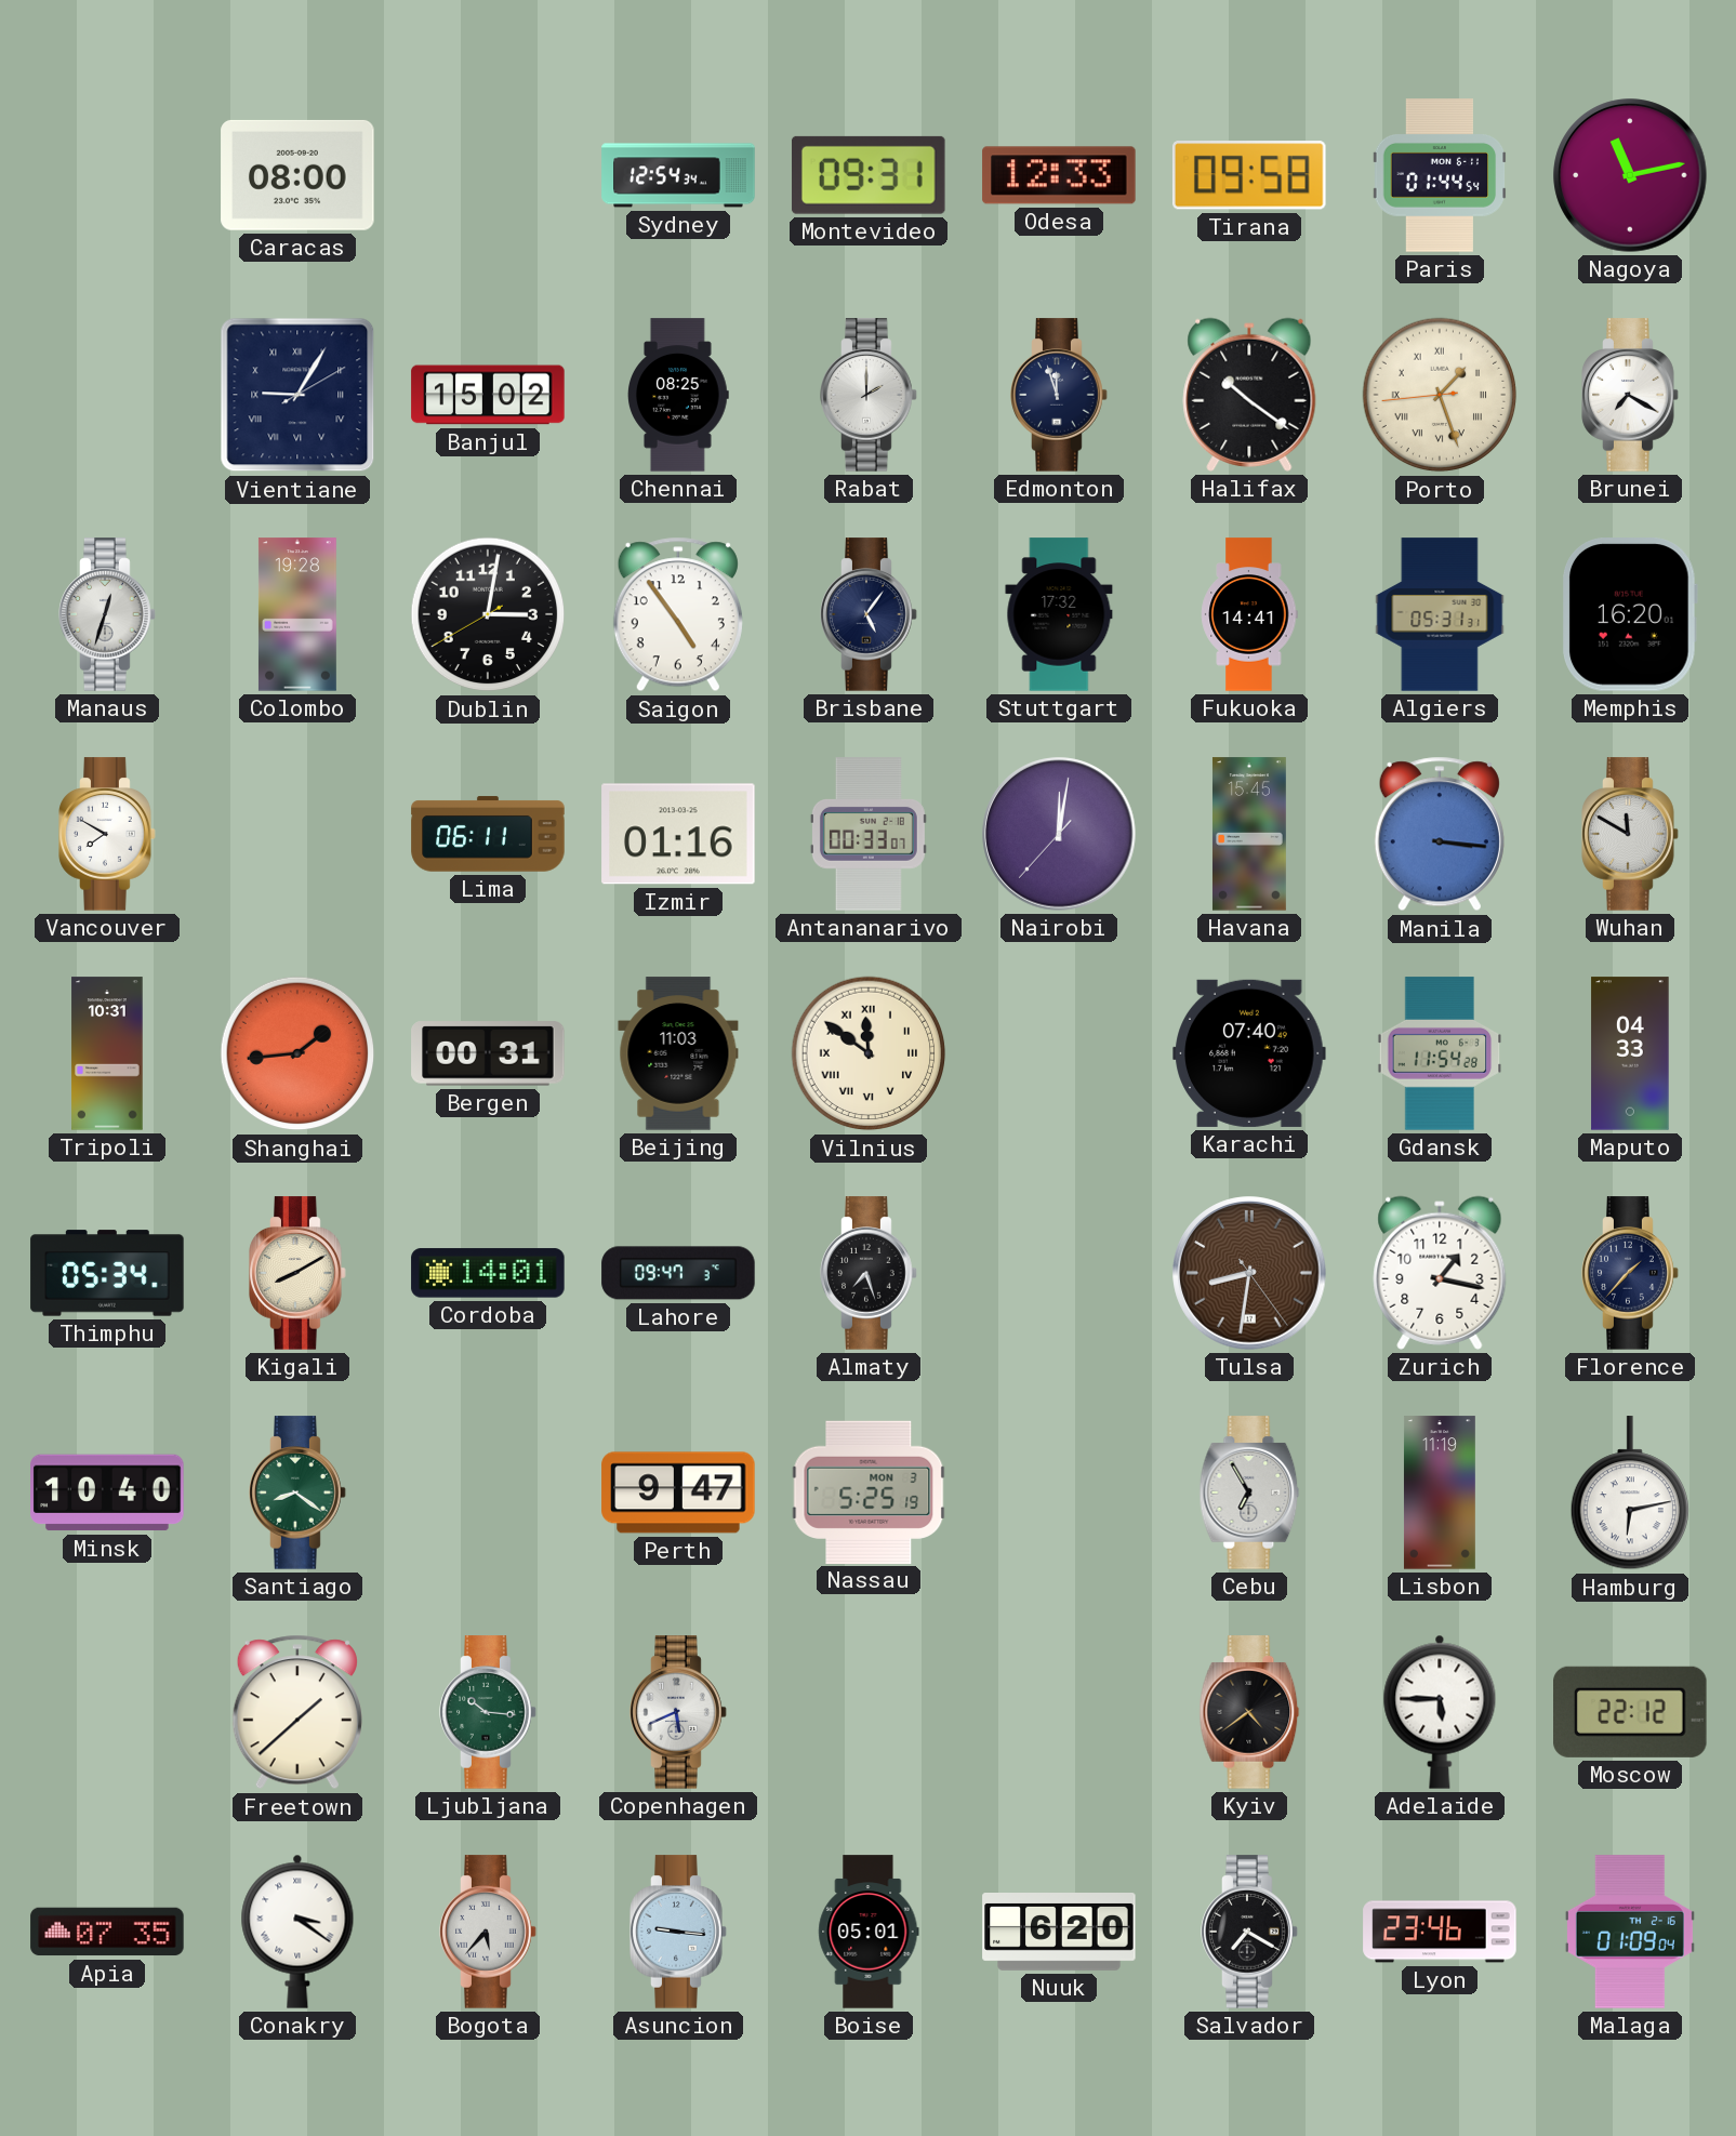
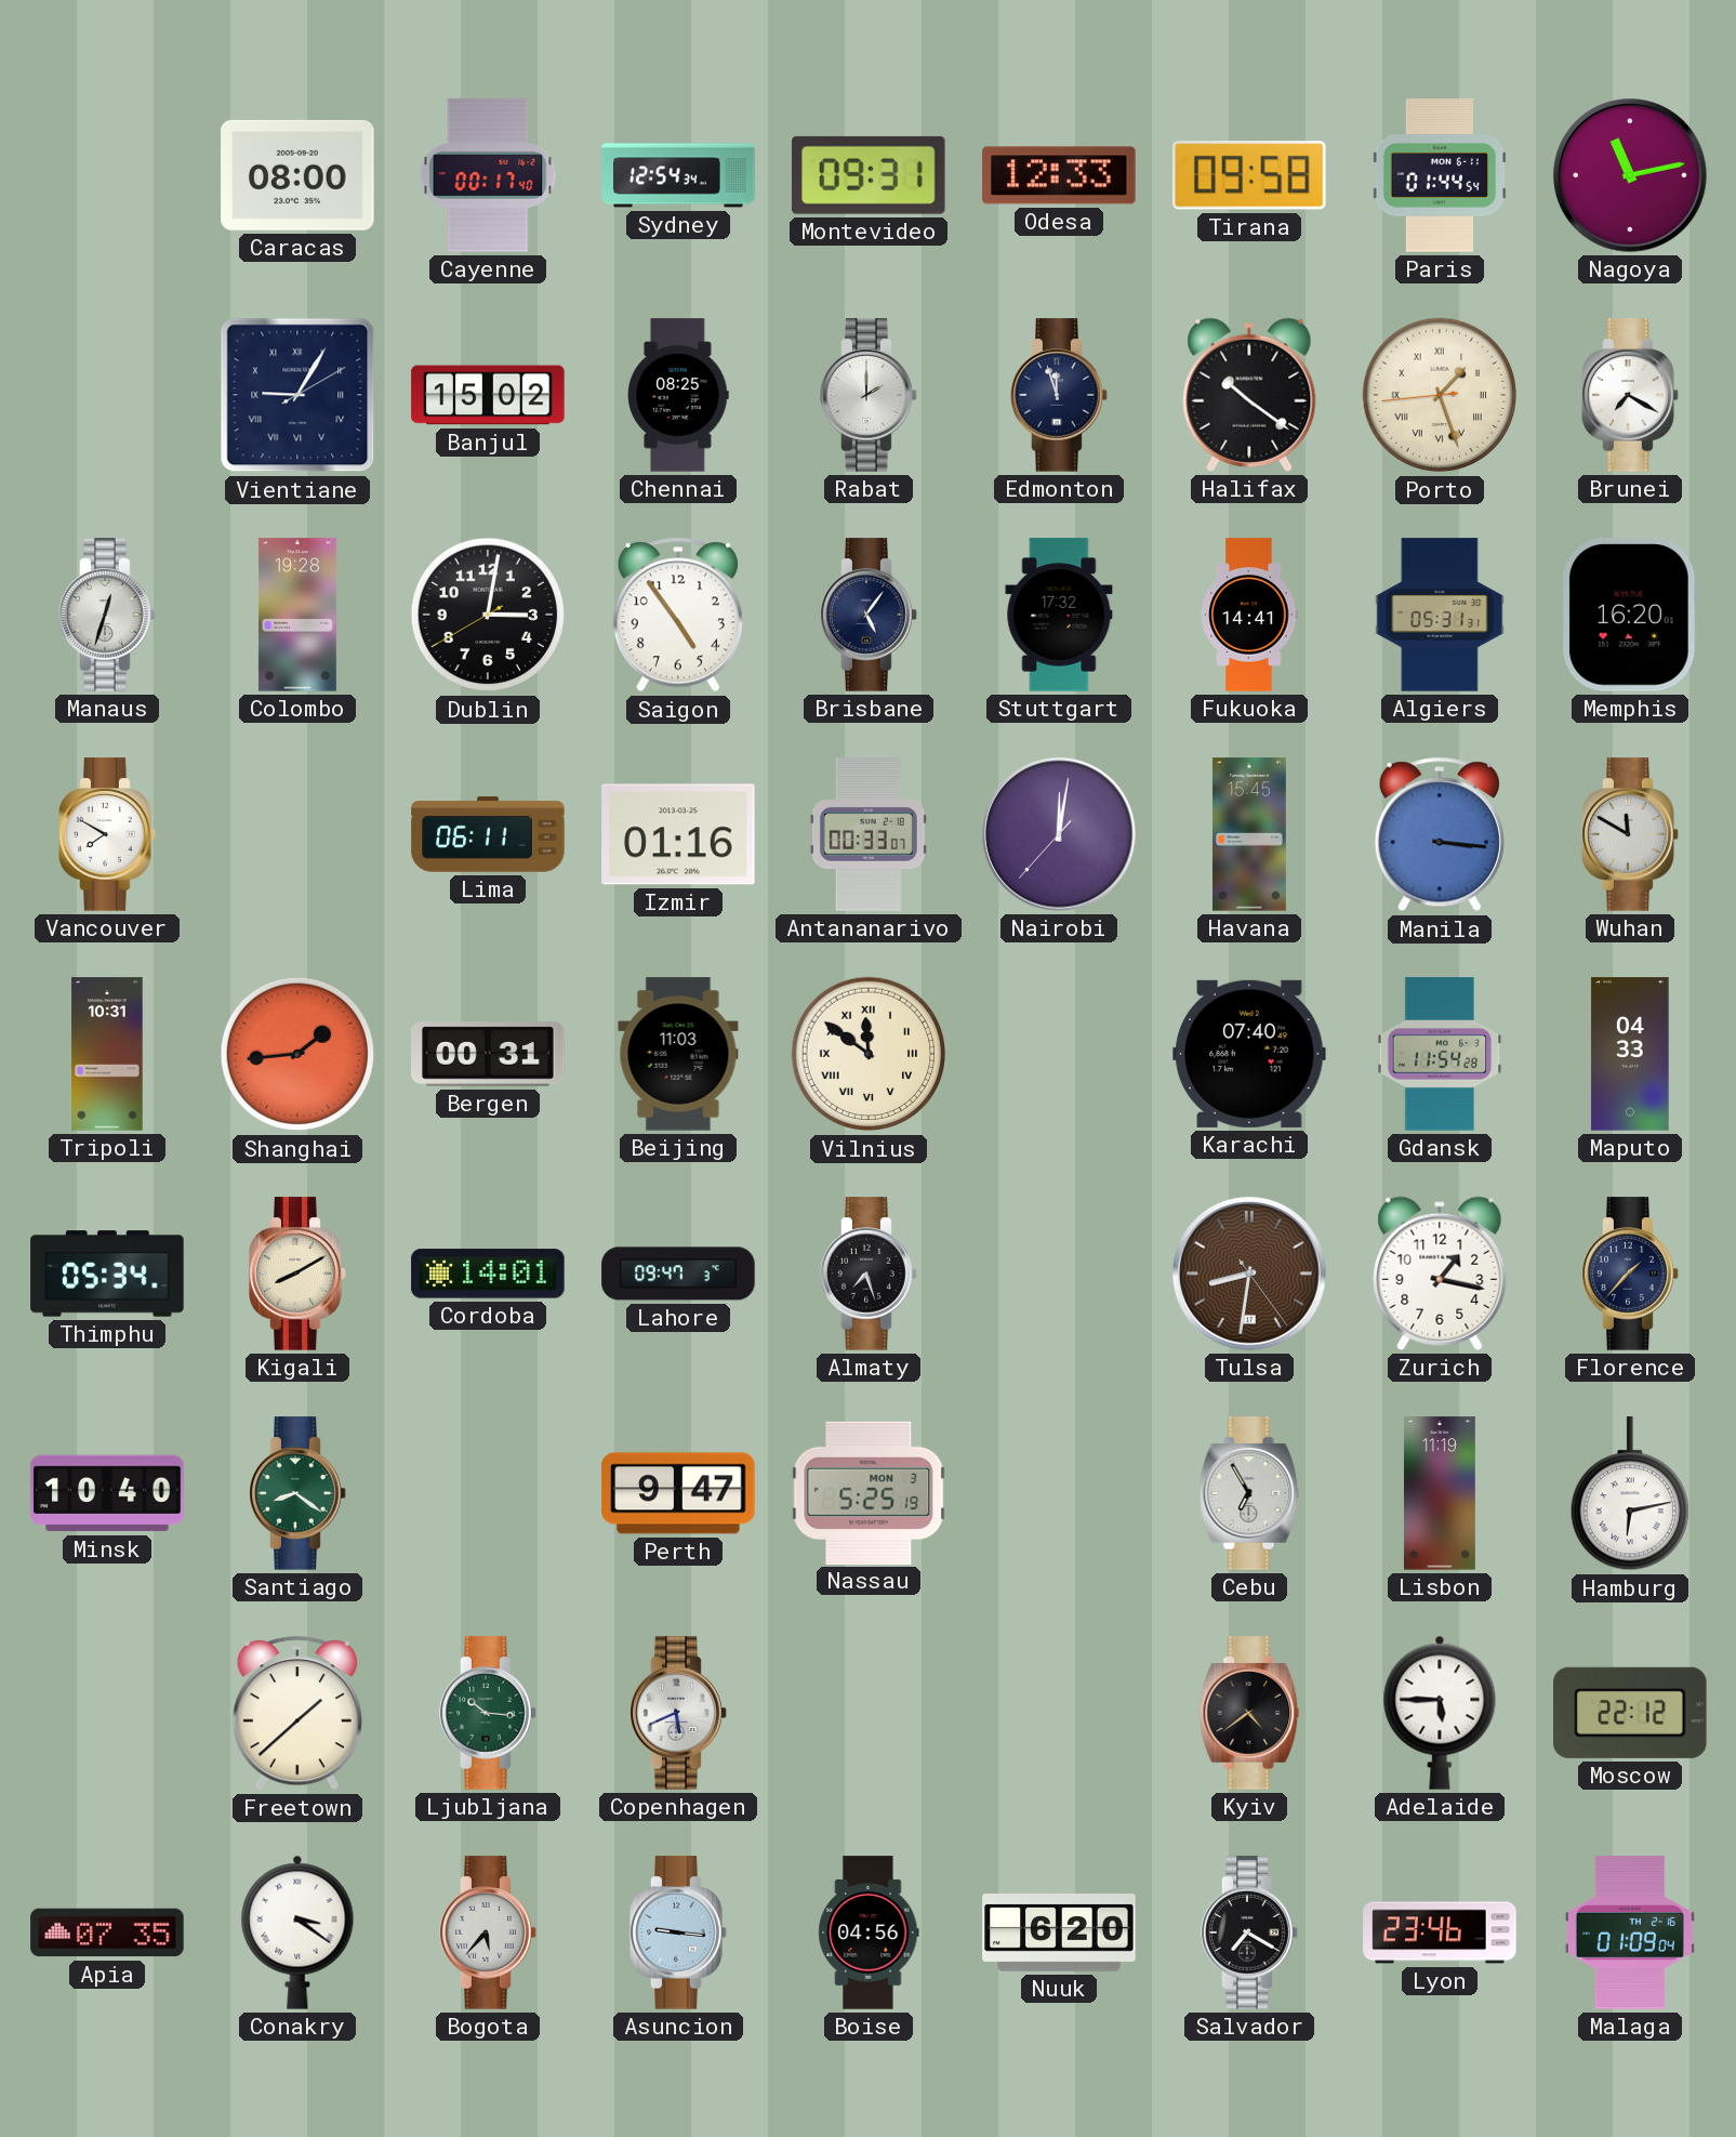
Cayenne: none -> 00:17
Boise: 05:01 -> 04:56
